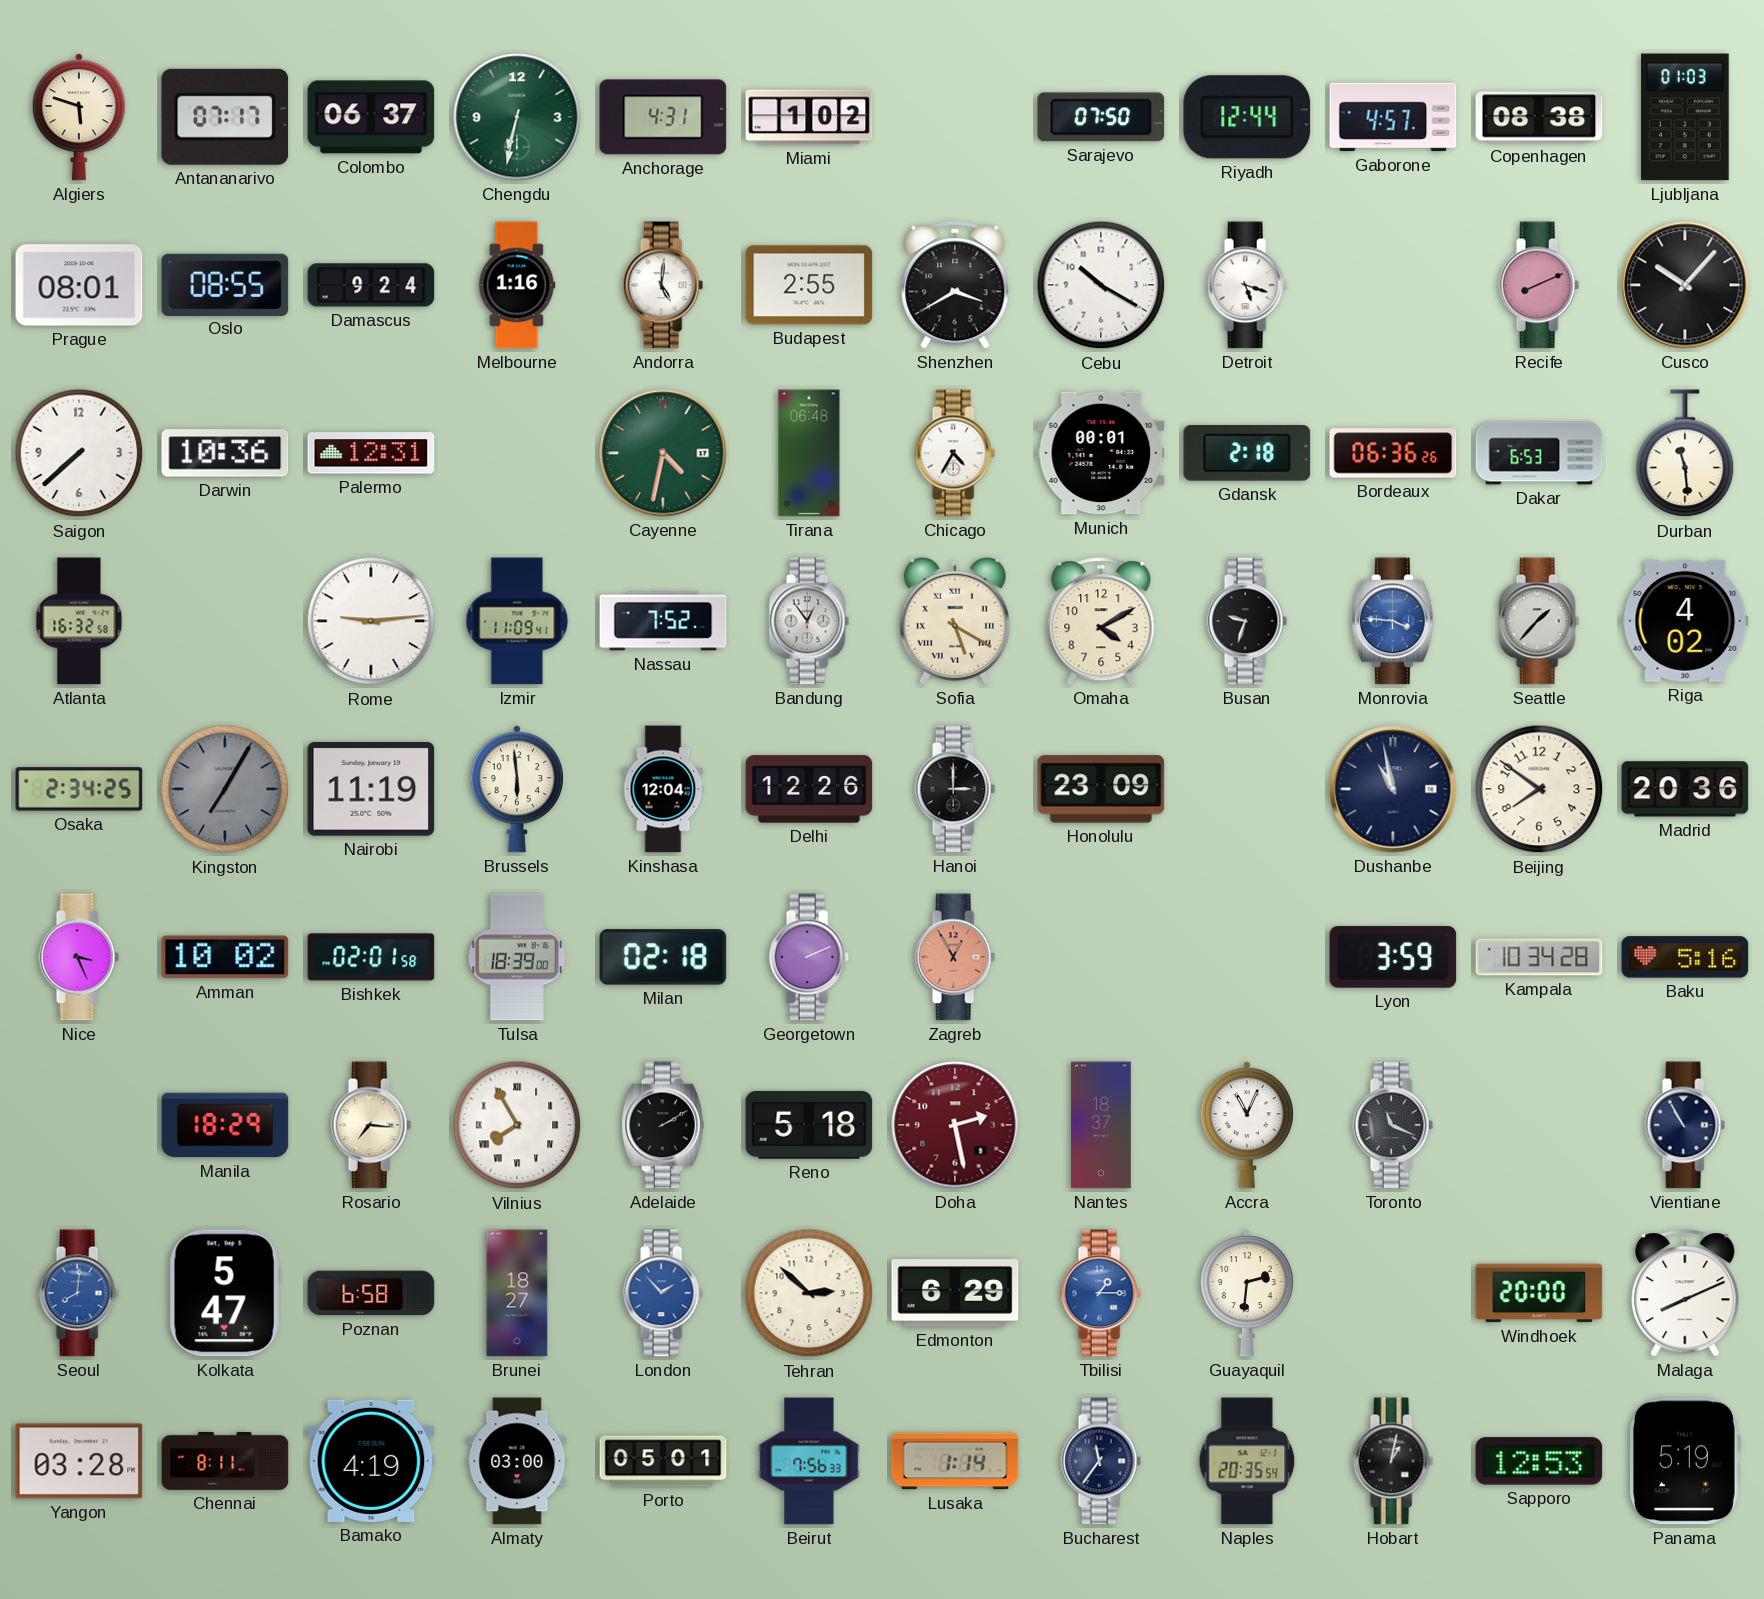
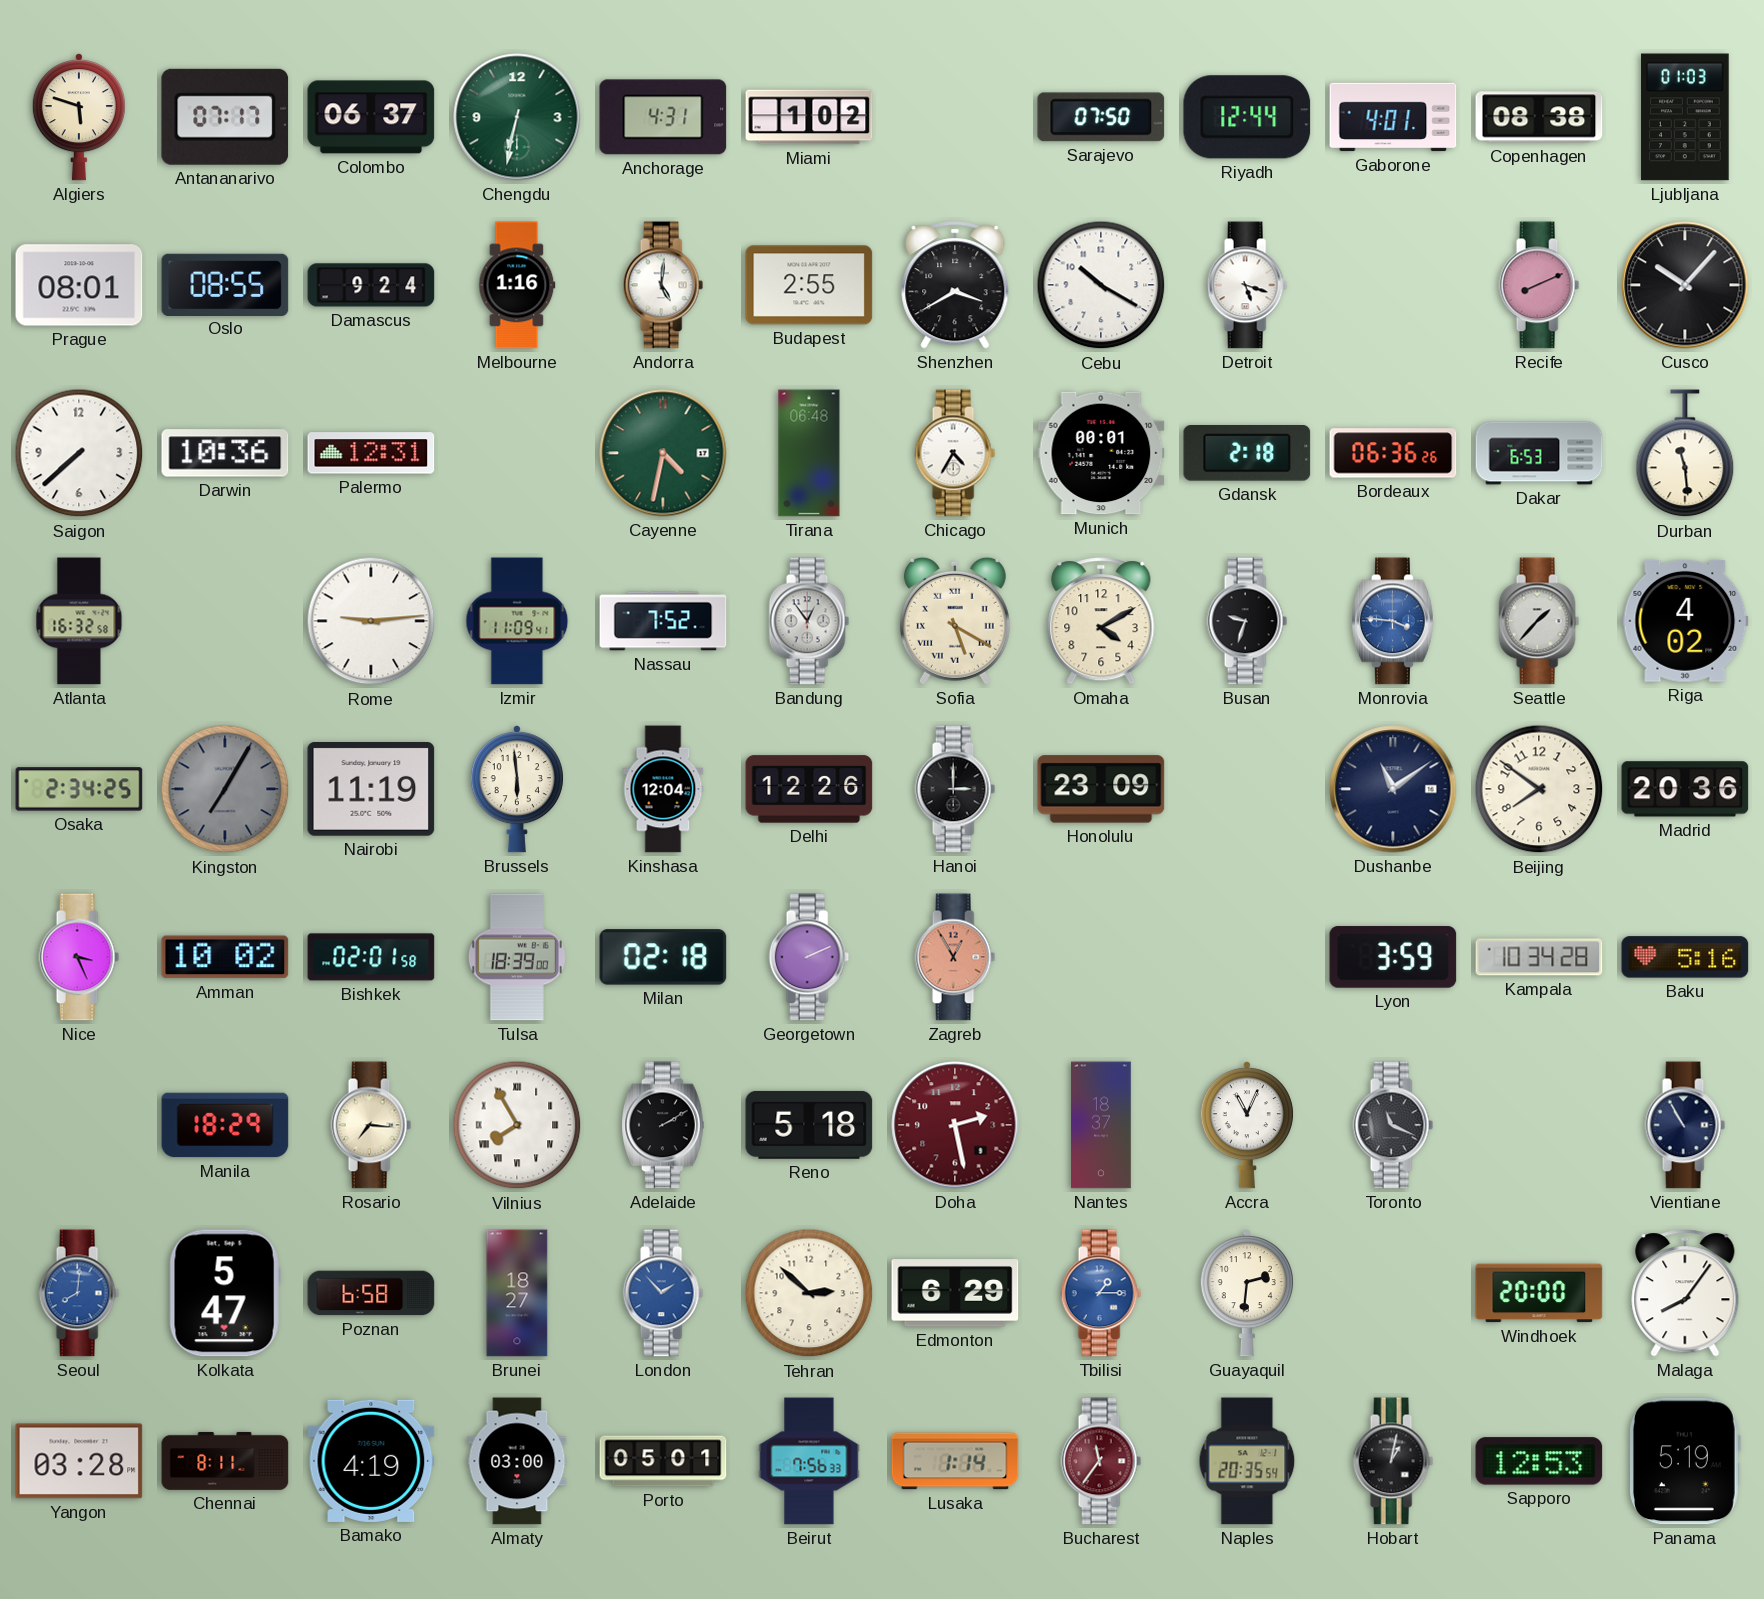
Gaborone: 4:57 -> 4:01
Dushanbe: 10:58 -> 11:09
Malaga: 8:11 -> 8:06
Bucharest dial: navy -> burgundy
